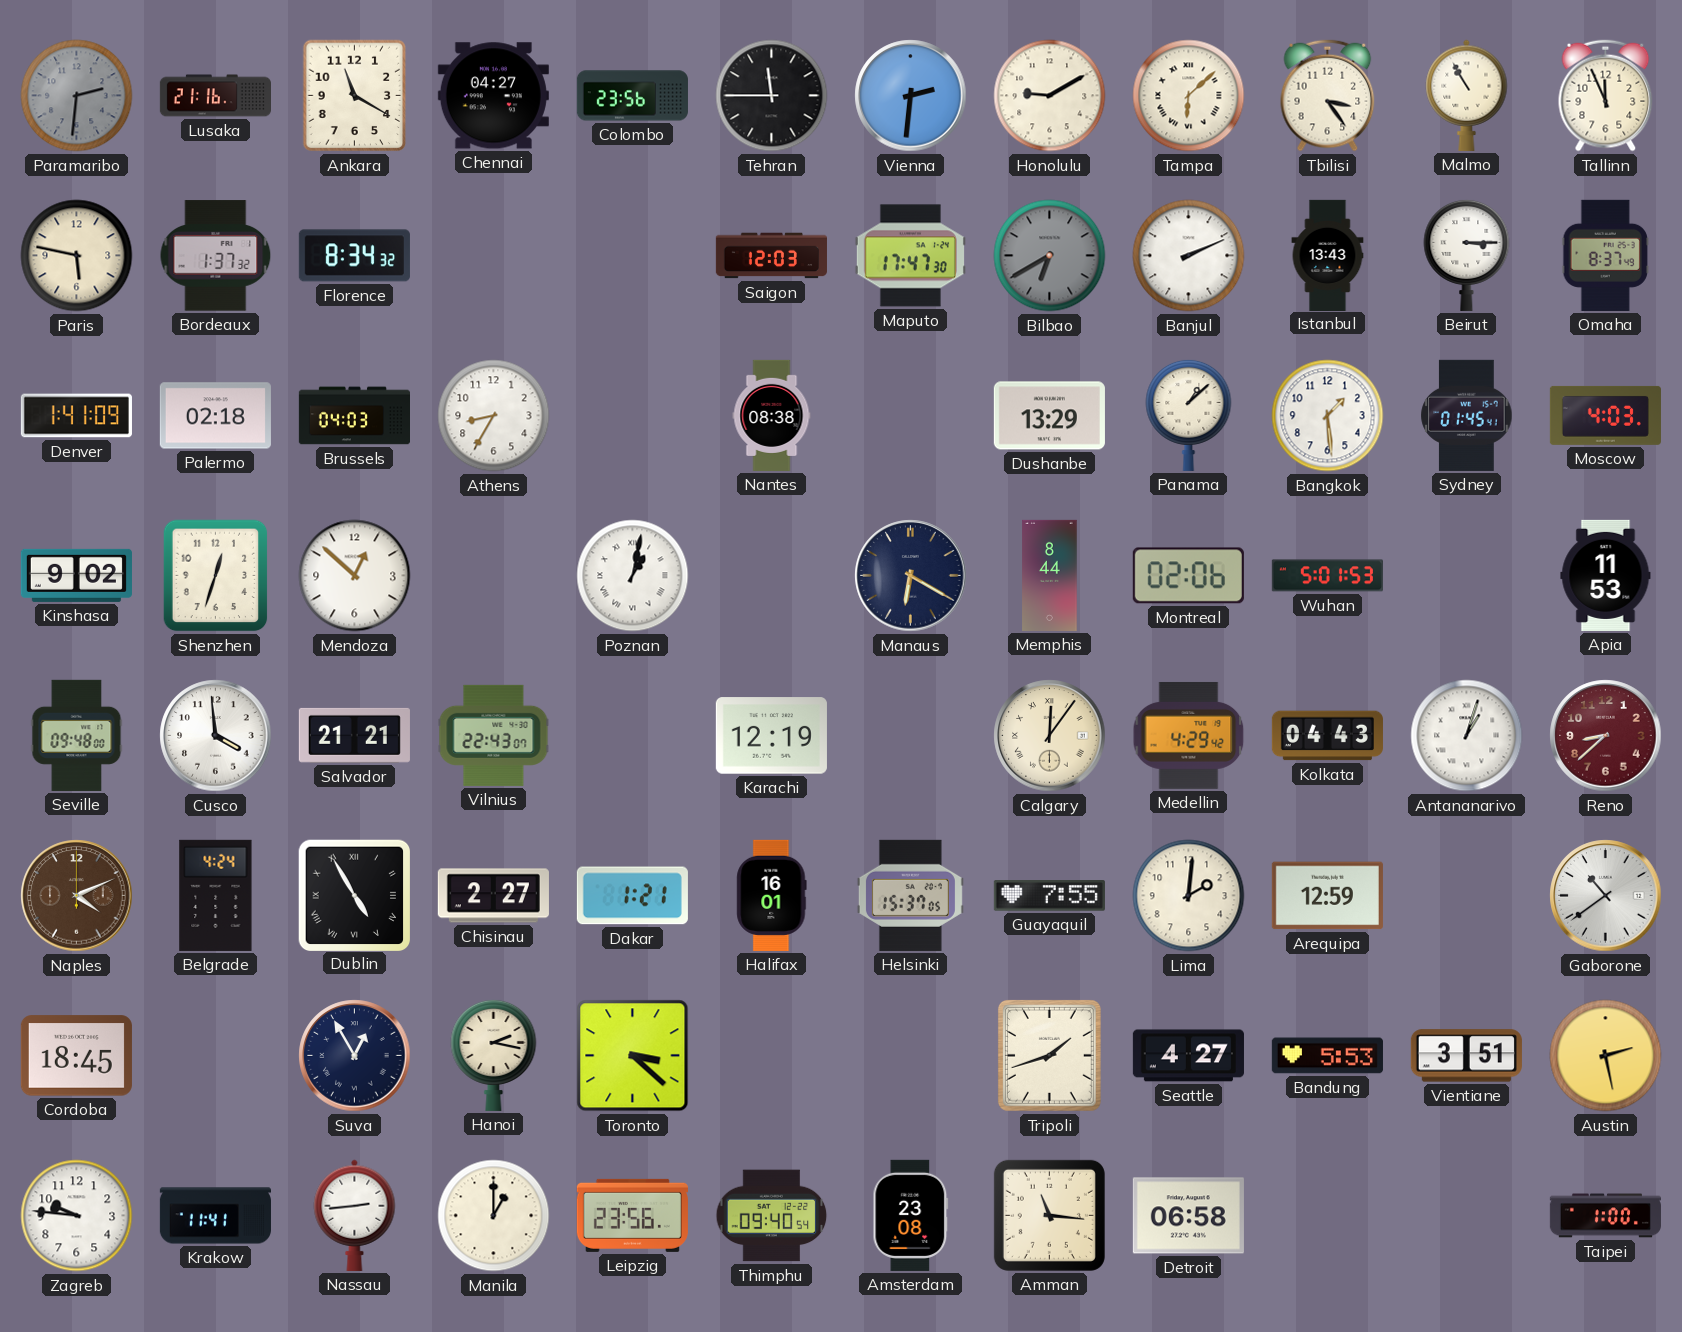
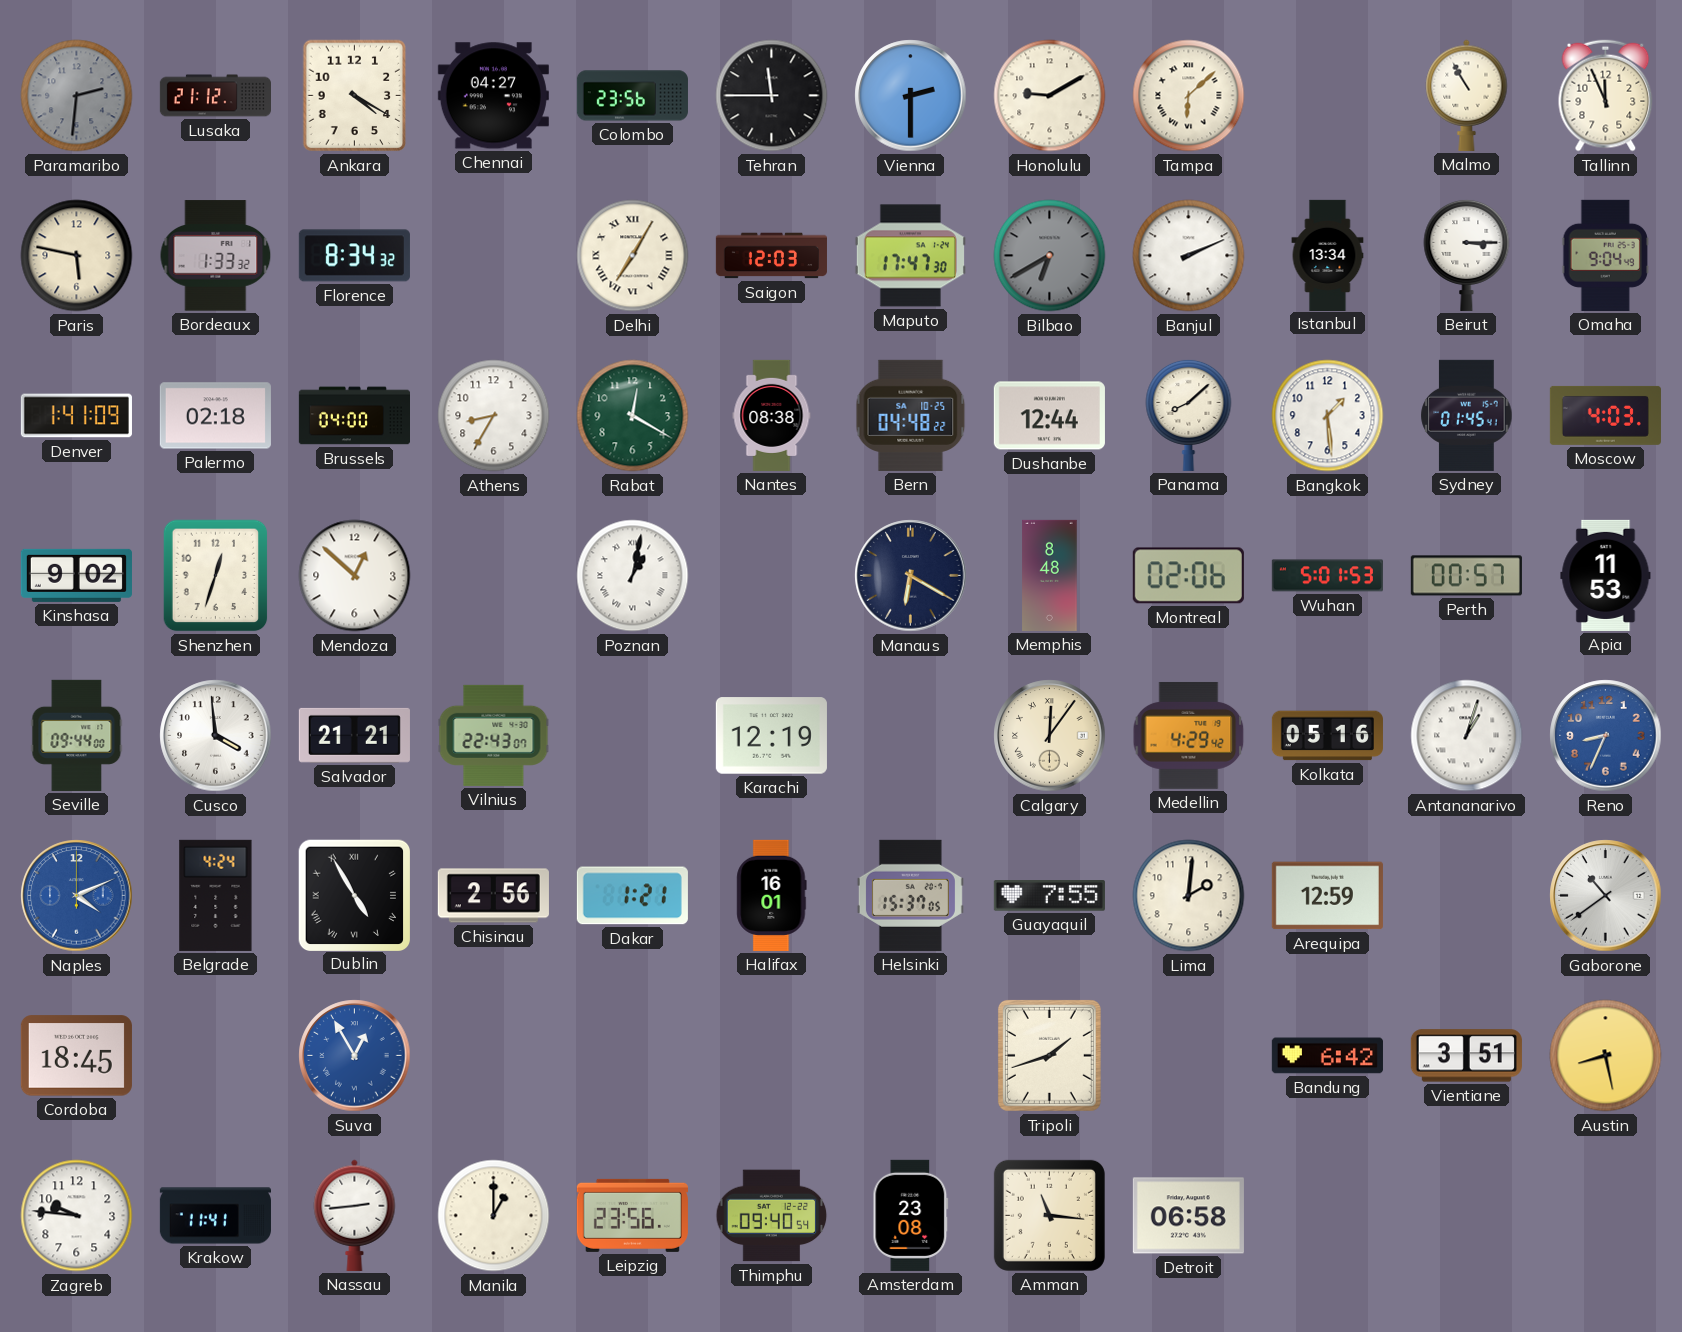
Lusaka: 21:16 -> 21:12
Ankara: 11:20 -> 4:20
Vienna: 2:31 -> 2:30
Tbilisi: 3:24 -> none
Bordeaux: 1:37 -> 1:33
Delhi: none -> 7:05
Istanbul: 13:43 -> 13:34
Omaha: 8:37 -> 9:04
Brussels: 04:03 -> 04:00
Rabat: none -> 12:20
Bern: none -> 04:48
Dushanbe: 13:29 -> 12:44
Panama: 1:08 -> 8:08
Memphis: 8:44 -> 8:48
Perth: none -> 00:57
Seville: 09:48 -> 09:44
Kolkata: 04:43 -> 05:16
Reno: 8:38 -> 8:34
Reno dial: burgundy -> blue
Naples dial: brown -> blue
Chisinau: 2:27 -> 2:56
Suva dial: navy -> blue
Hanoi: 2:17 -> none
Toronto: 3:22 -> none
Seattle: 4:27 -> none
Bandung: 5:53 -> 6:42
Austin: 2:28 -> 8:28
Taipei: 1:00 -> none
